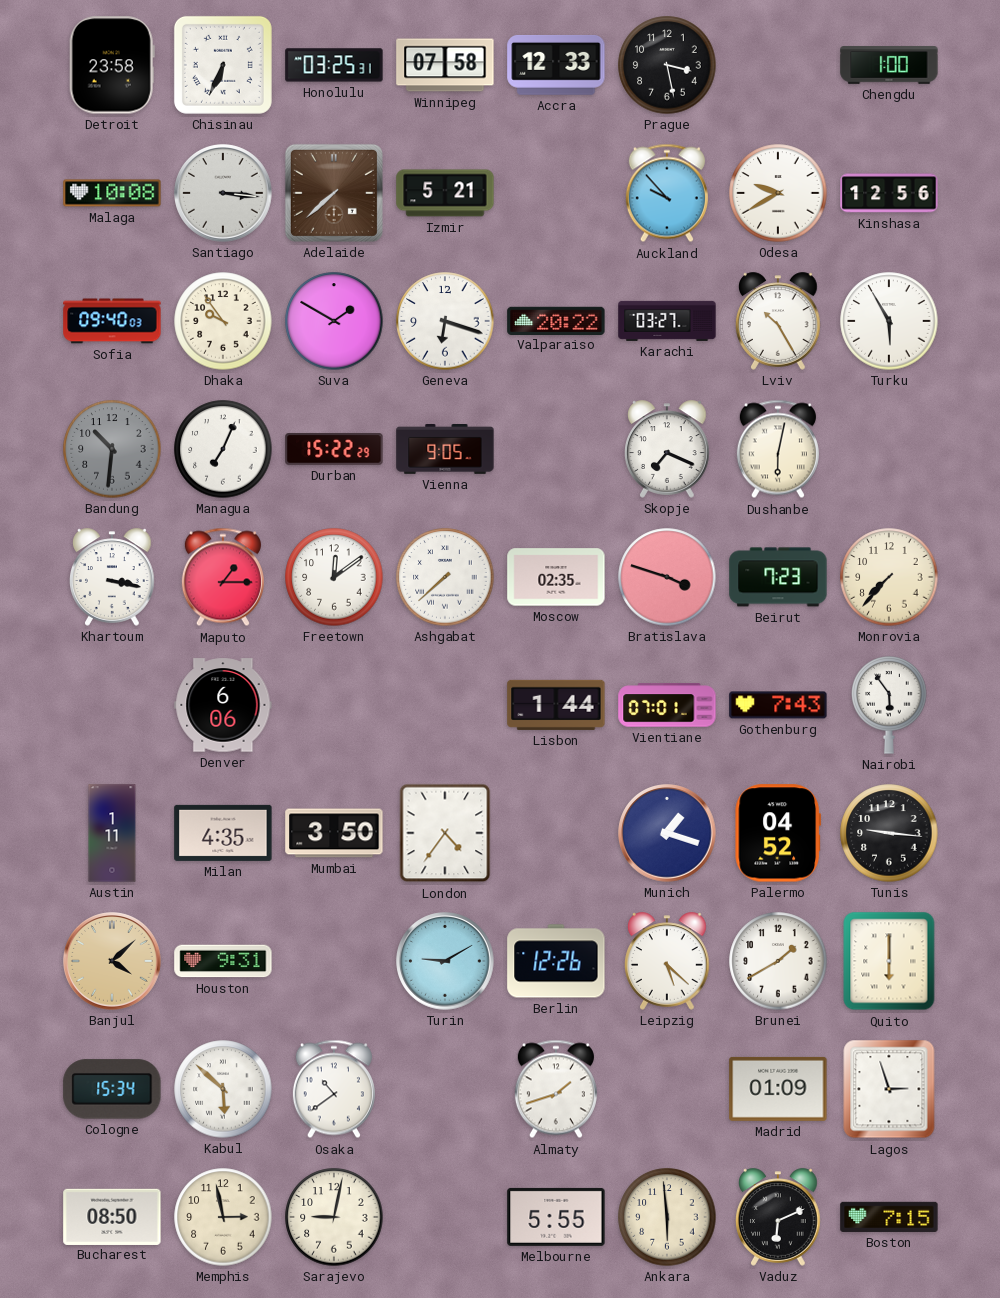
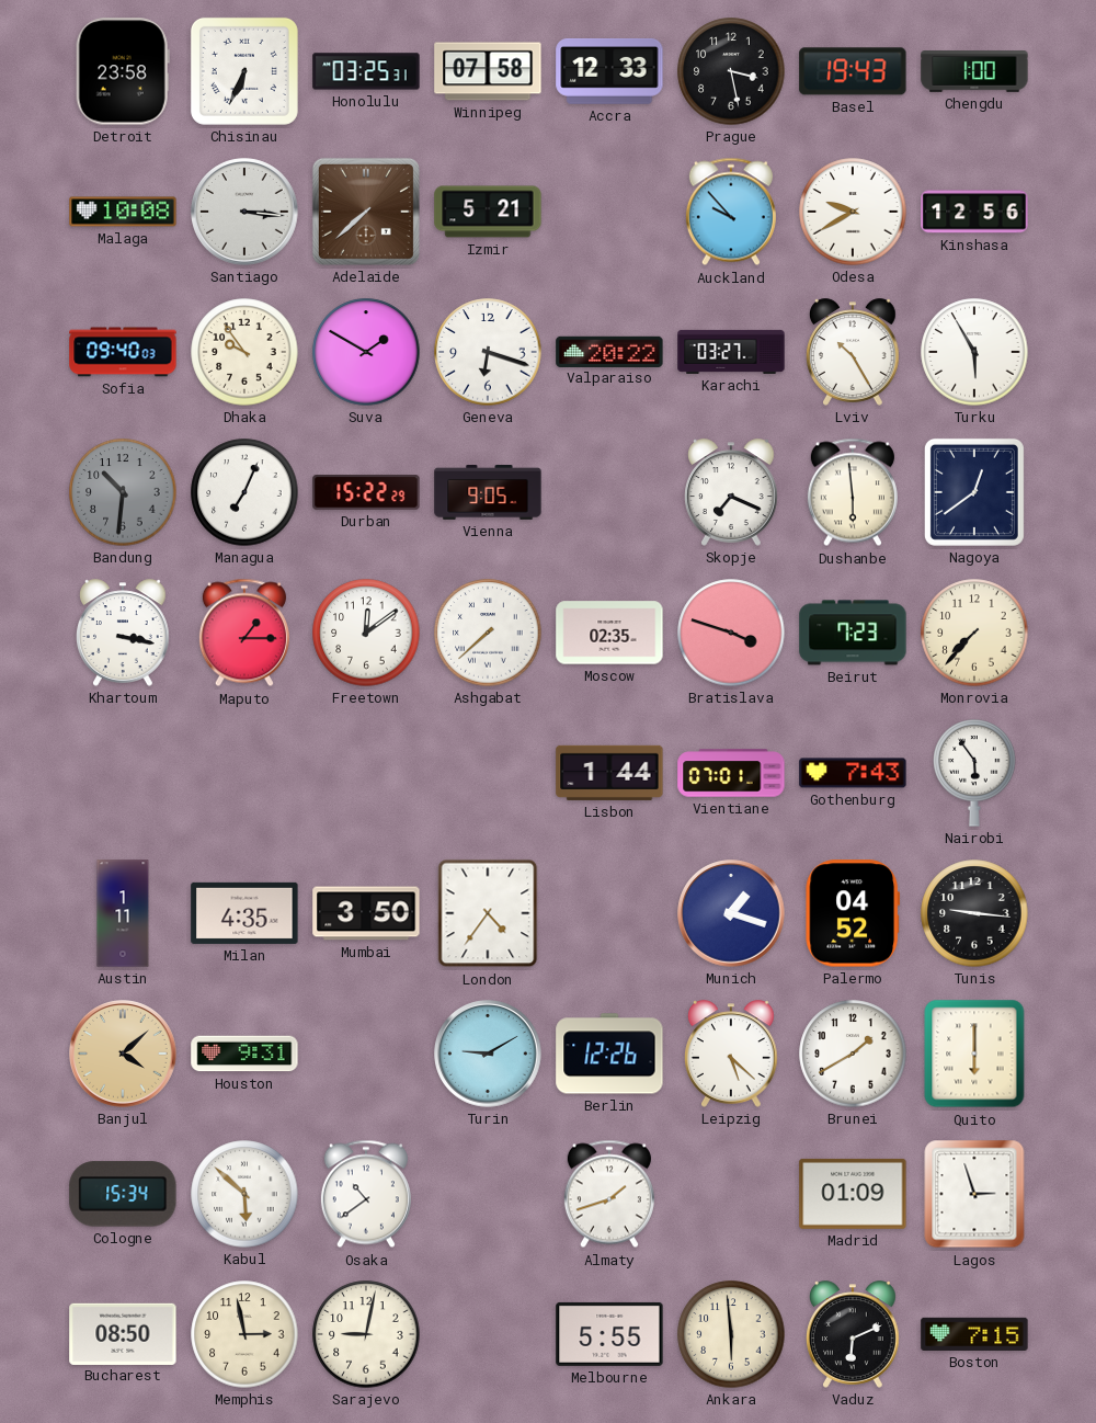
Basel: none -> 19:43
Dushanbe: 6:02 -> 5:59
Nagoya: none -> 12:39
Denver: 6:06 -> none
